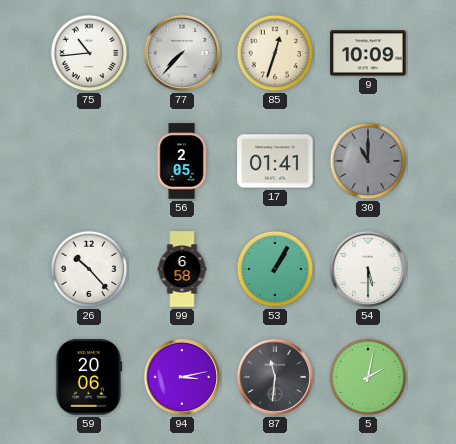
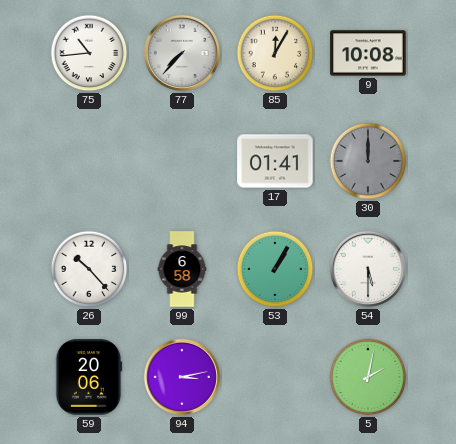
85: 12:33 -> 12:05
9: 10:09 -> 10:08
56: 2:05 -> none
30: 11:00 -> 12:00
87: 11:31 -> none
